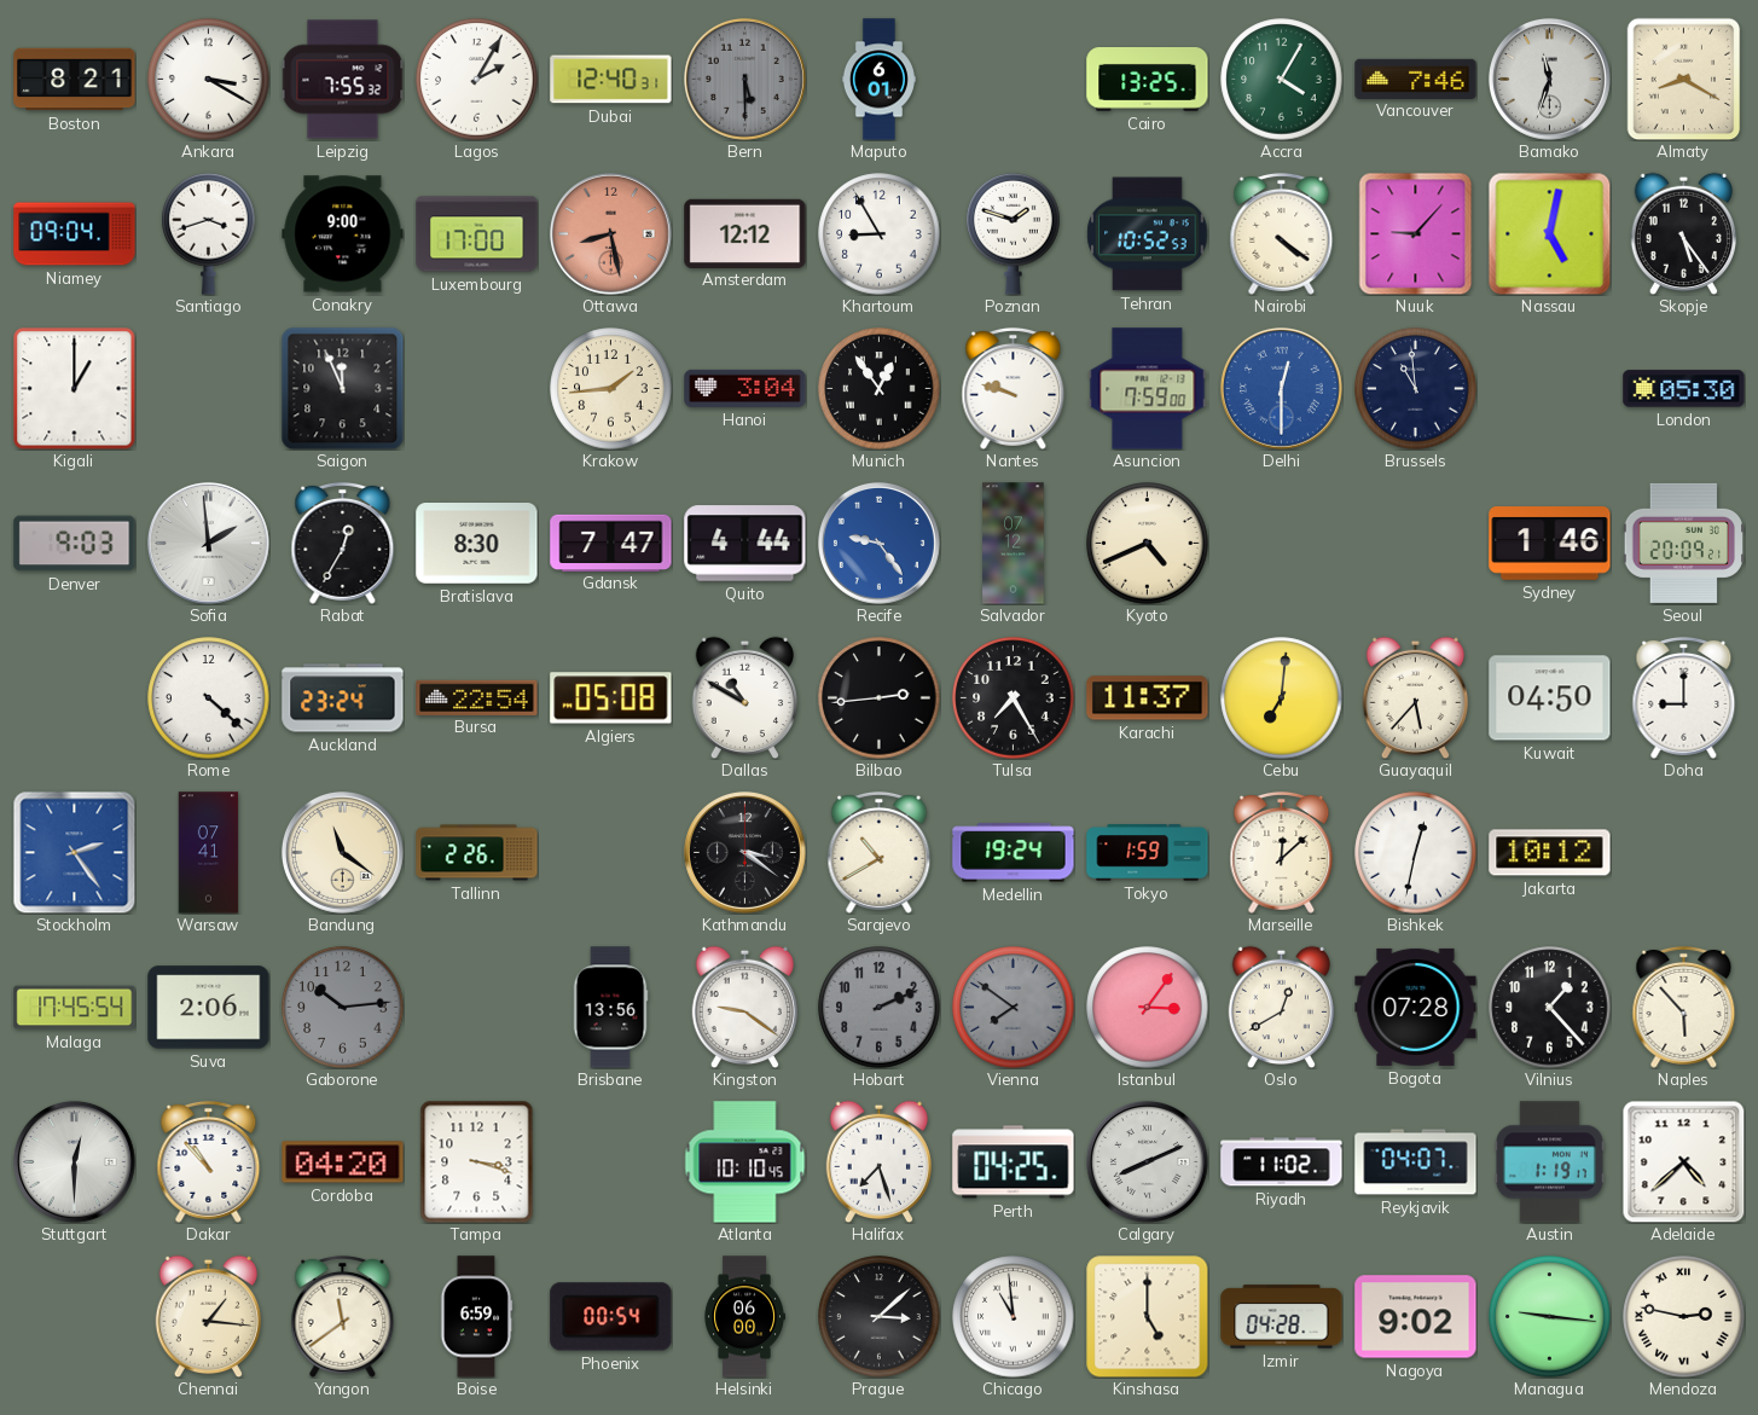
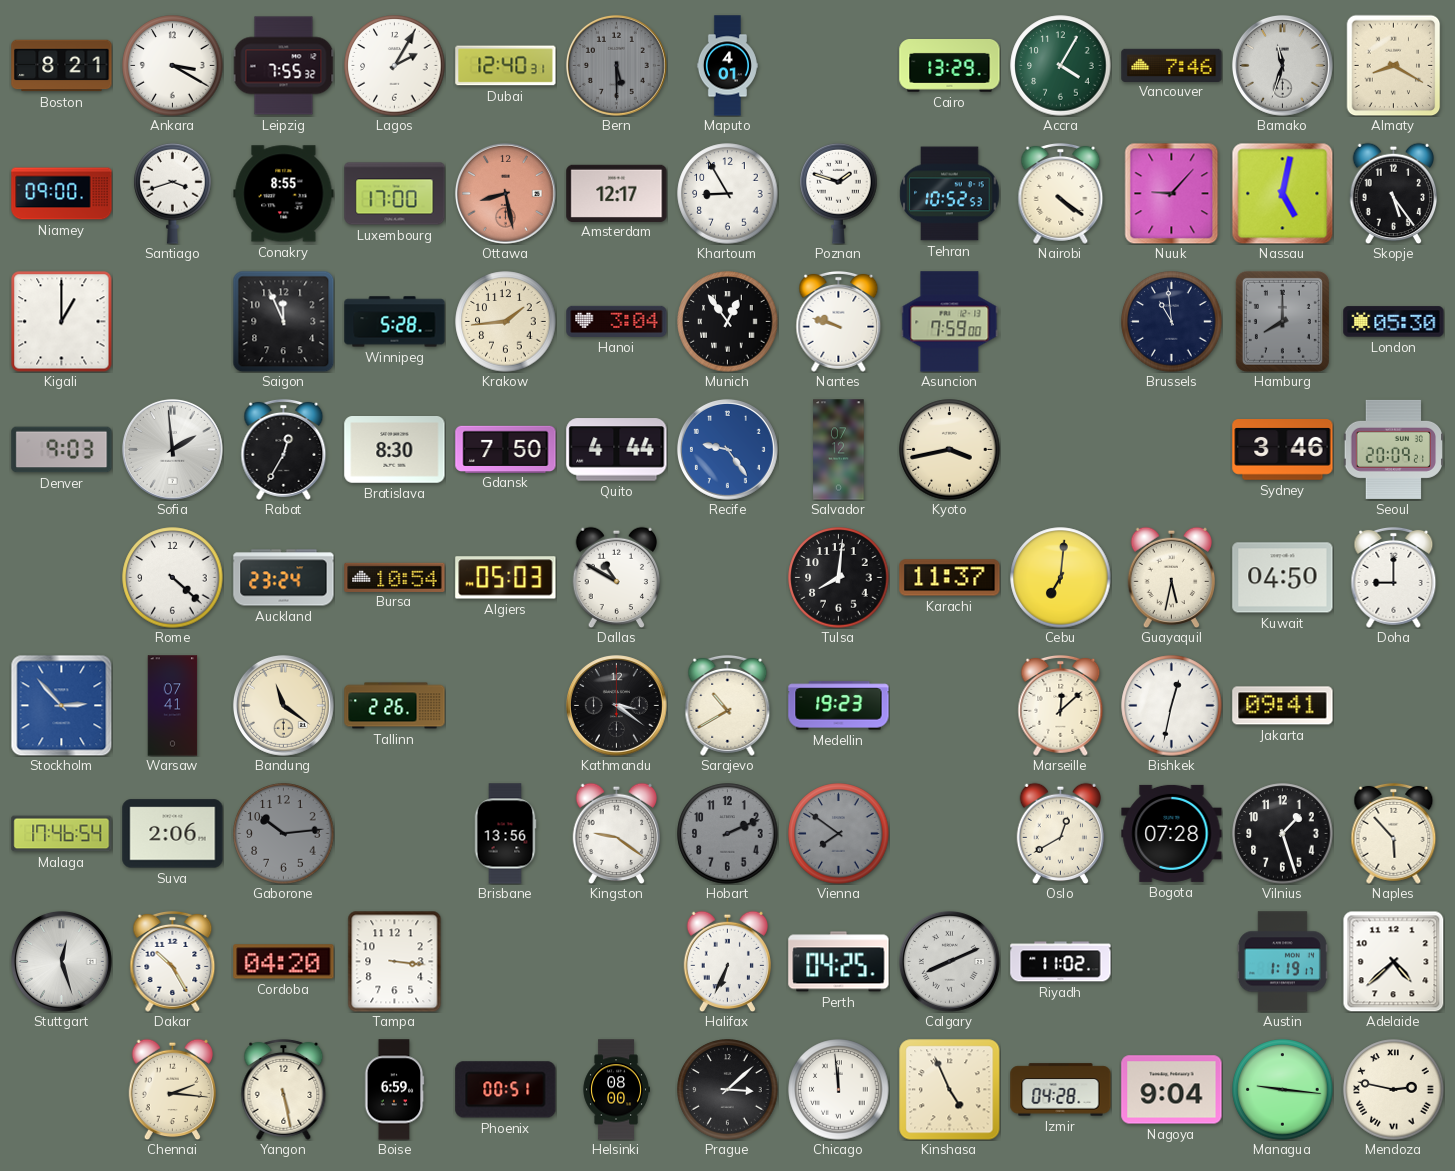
Maputo: 6:01 -> 4:01
Cairo: 13:25 -> 13:29
Niamey: 09:04 -> 09:00
Conakry: 9:00 -> 8:55
Amsterdam: 12:12 -> 12:17
Winnipeg: none -> 5:28
Delhi: 12:30 -> none
Hamburg: none -> 8:00
Gdansk: 7:47 -> 7:50
Kyoto: 4:41 -> 3:43
Sydney: 1:46 -> 3:46
Bursa: 22:54 -> 10:54
Algiers: 05:08 -> 05:03
Bilbao: 2:44 -> none
Tulsa: 7:25 -> 8:01
Guayaquil: 5:37 -> 5:32
Stockholm: 2:24 -> 2:53
Medellin: 19:24 -> 19:23
Tokyo: 1:59 -> none
Jakarta: 10:12 -> 09:41
Malaga: 17:45 -> 17:46
Istanbul: 3:06 -> none
Vilnius: 1:23 -> 1:27
Stuttgart: 12:30 -> 12:27
Dakar: 10:53 -> 10:25
Tampa: 3:18 -> 3:16
Atlanta: 10:10 -> none
Halifax: 7:27 -> 6:34
Reykjavik: 04:07 -> none
Chennai: 1:16 -> 2:16
Yangon: 11:39 -> 5:28
Phoenix: 00:54 -> 00:51
Helsinki: 06:00 -> 08:00
Chicago: 10:59 -> 11:59
Kinshasa: 5:00 -> 4:56
Nagoya: 9:02 -> 9:04
